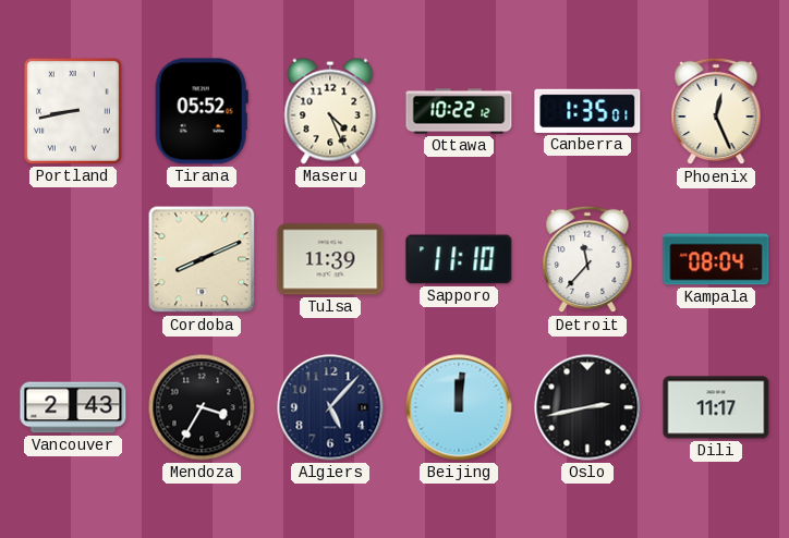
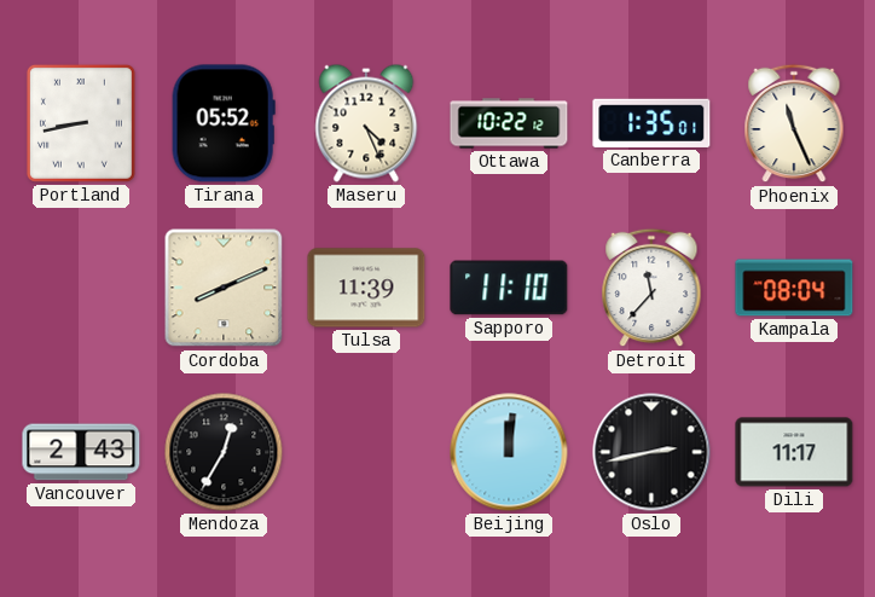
Phoenix: 12:26 -> 11:26
Mendoza: 3:35 -> 12:35
Algiers: 5:07 -> none
